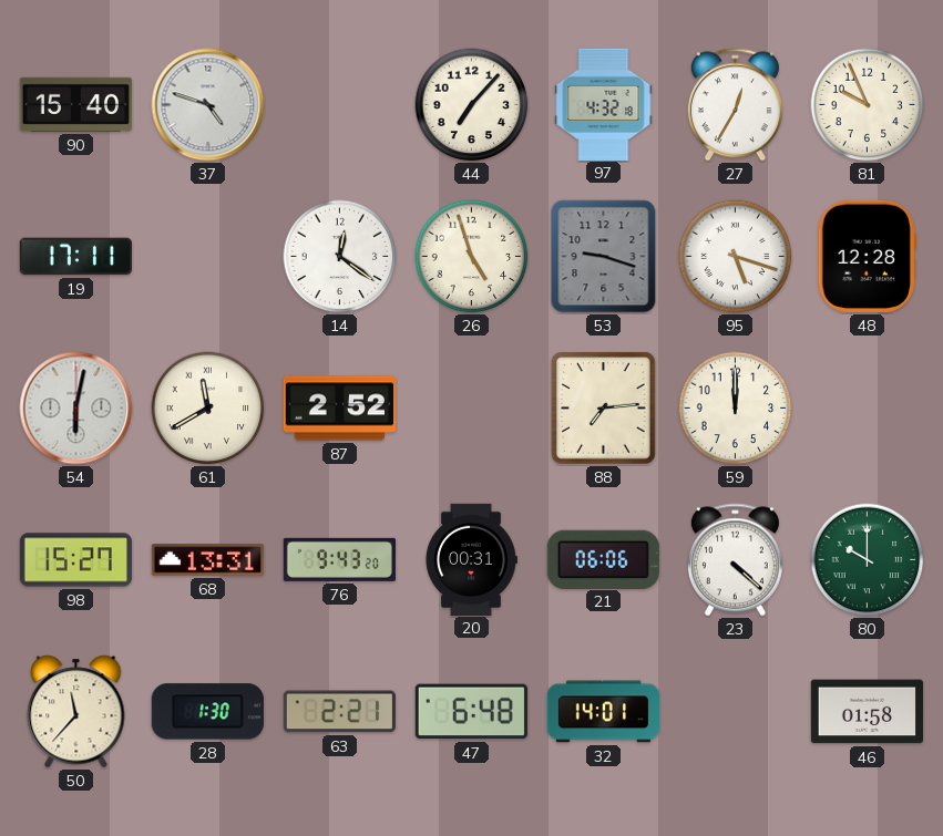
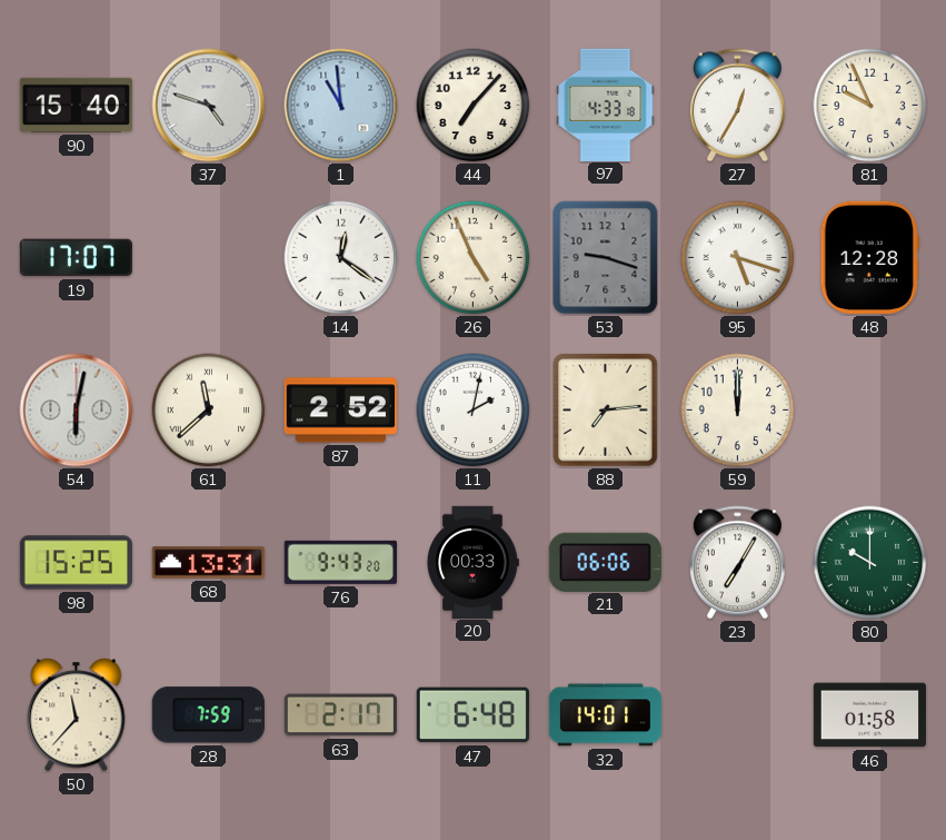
1: none -> 10:59
97: 4:32 -> 4:33
19: 17:11 -> 17:07
26: 4:57 -> 4:56
61: 11:40 -> 11:38
11: none -> 2:02
98: 15:27 -> 15:25
20: 00:31 -> 00:33
23: 4:22 -> 7:05
28: 1:30 -> 7:59
63: 2:21 -> 2:17
